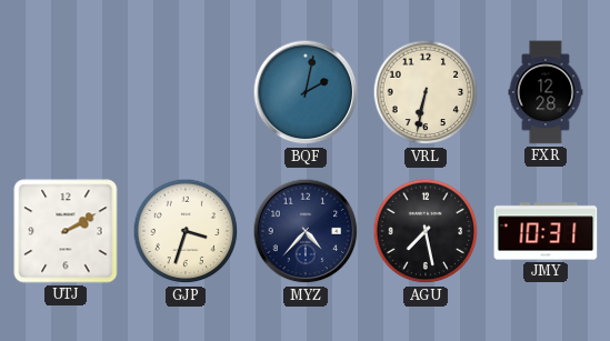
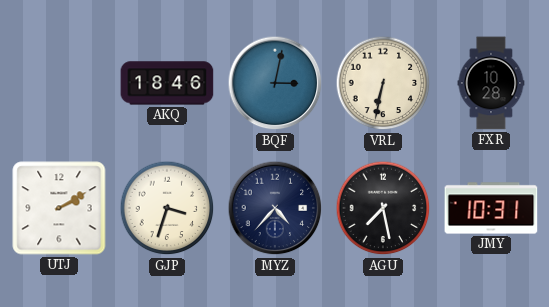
AKQ: none -> 18:46
BQF: 2:02 -> 3:02
FXR: 12:28 -> 10:28
